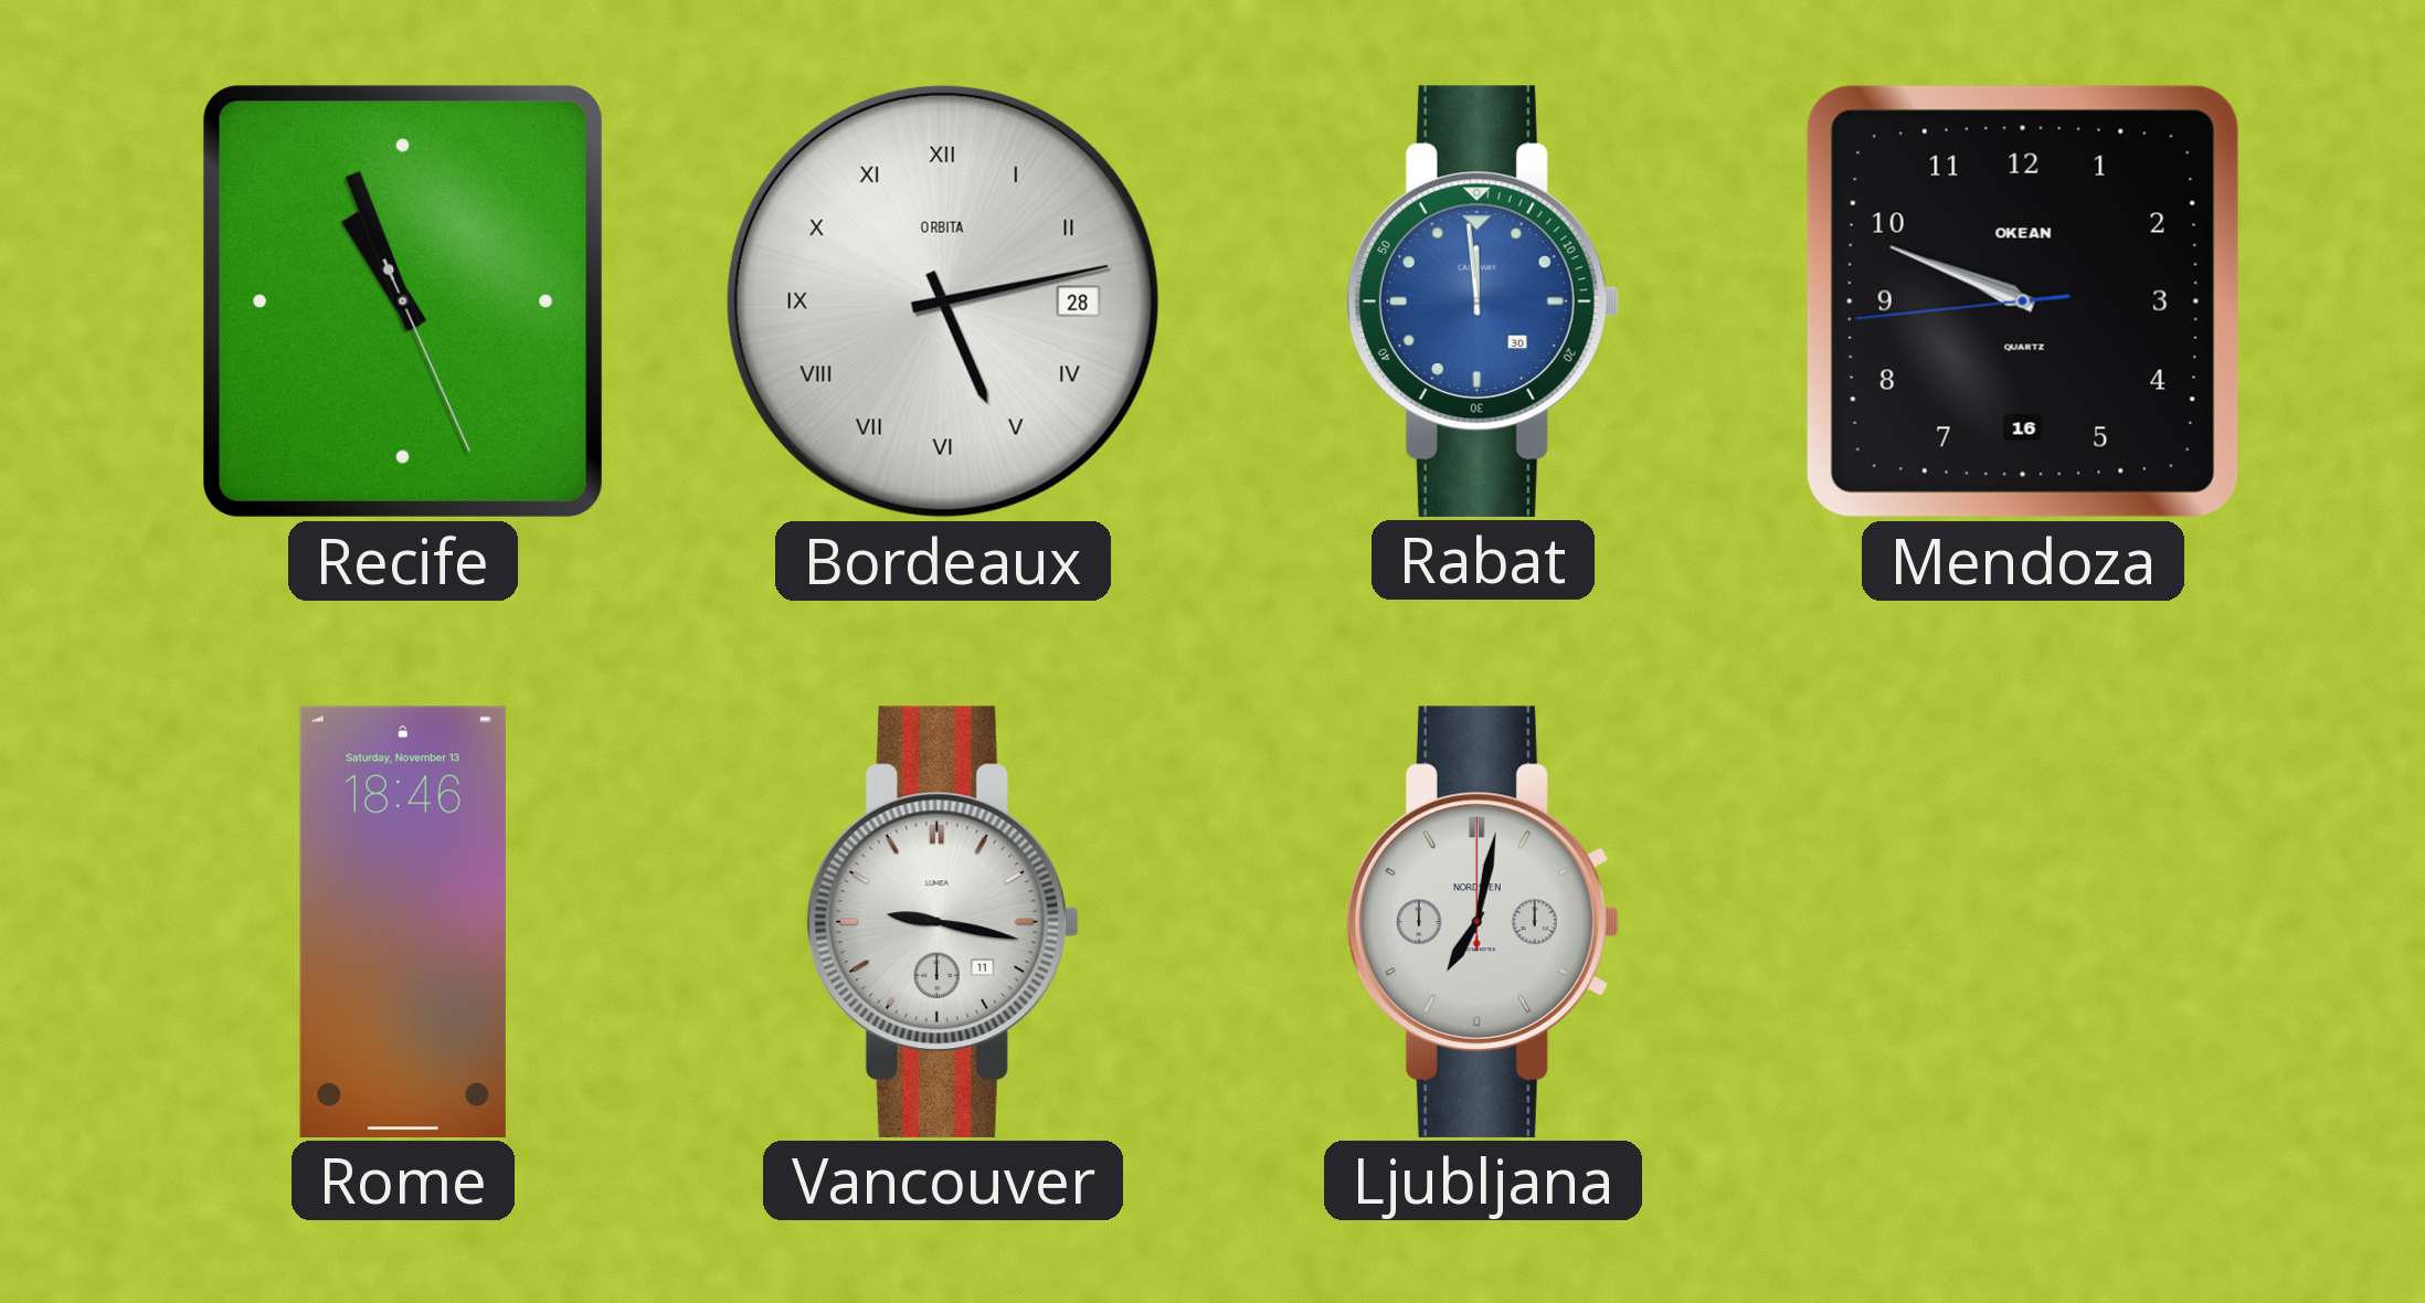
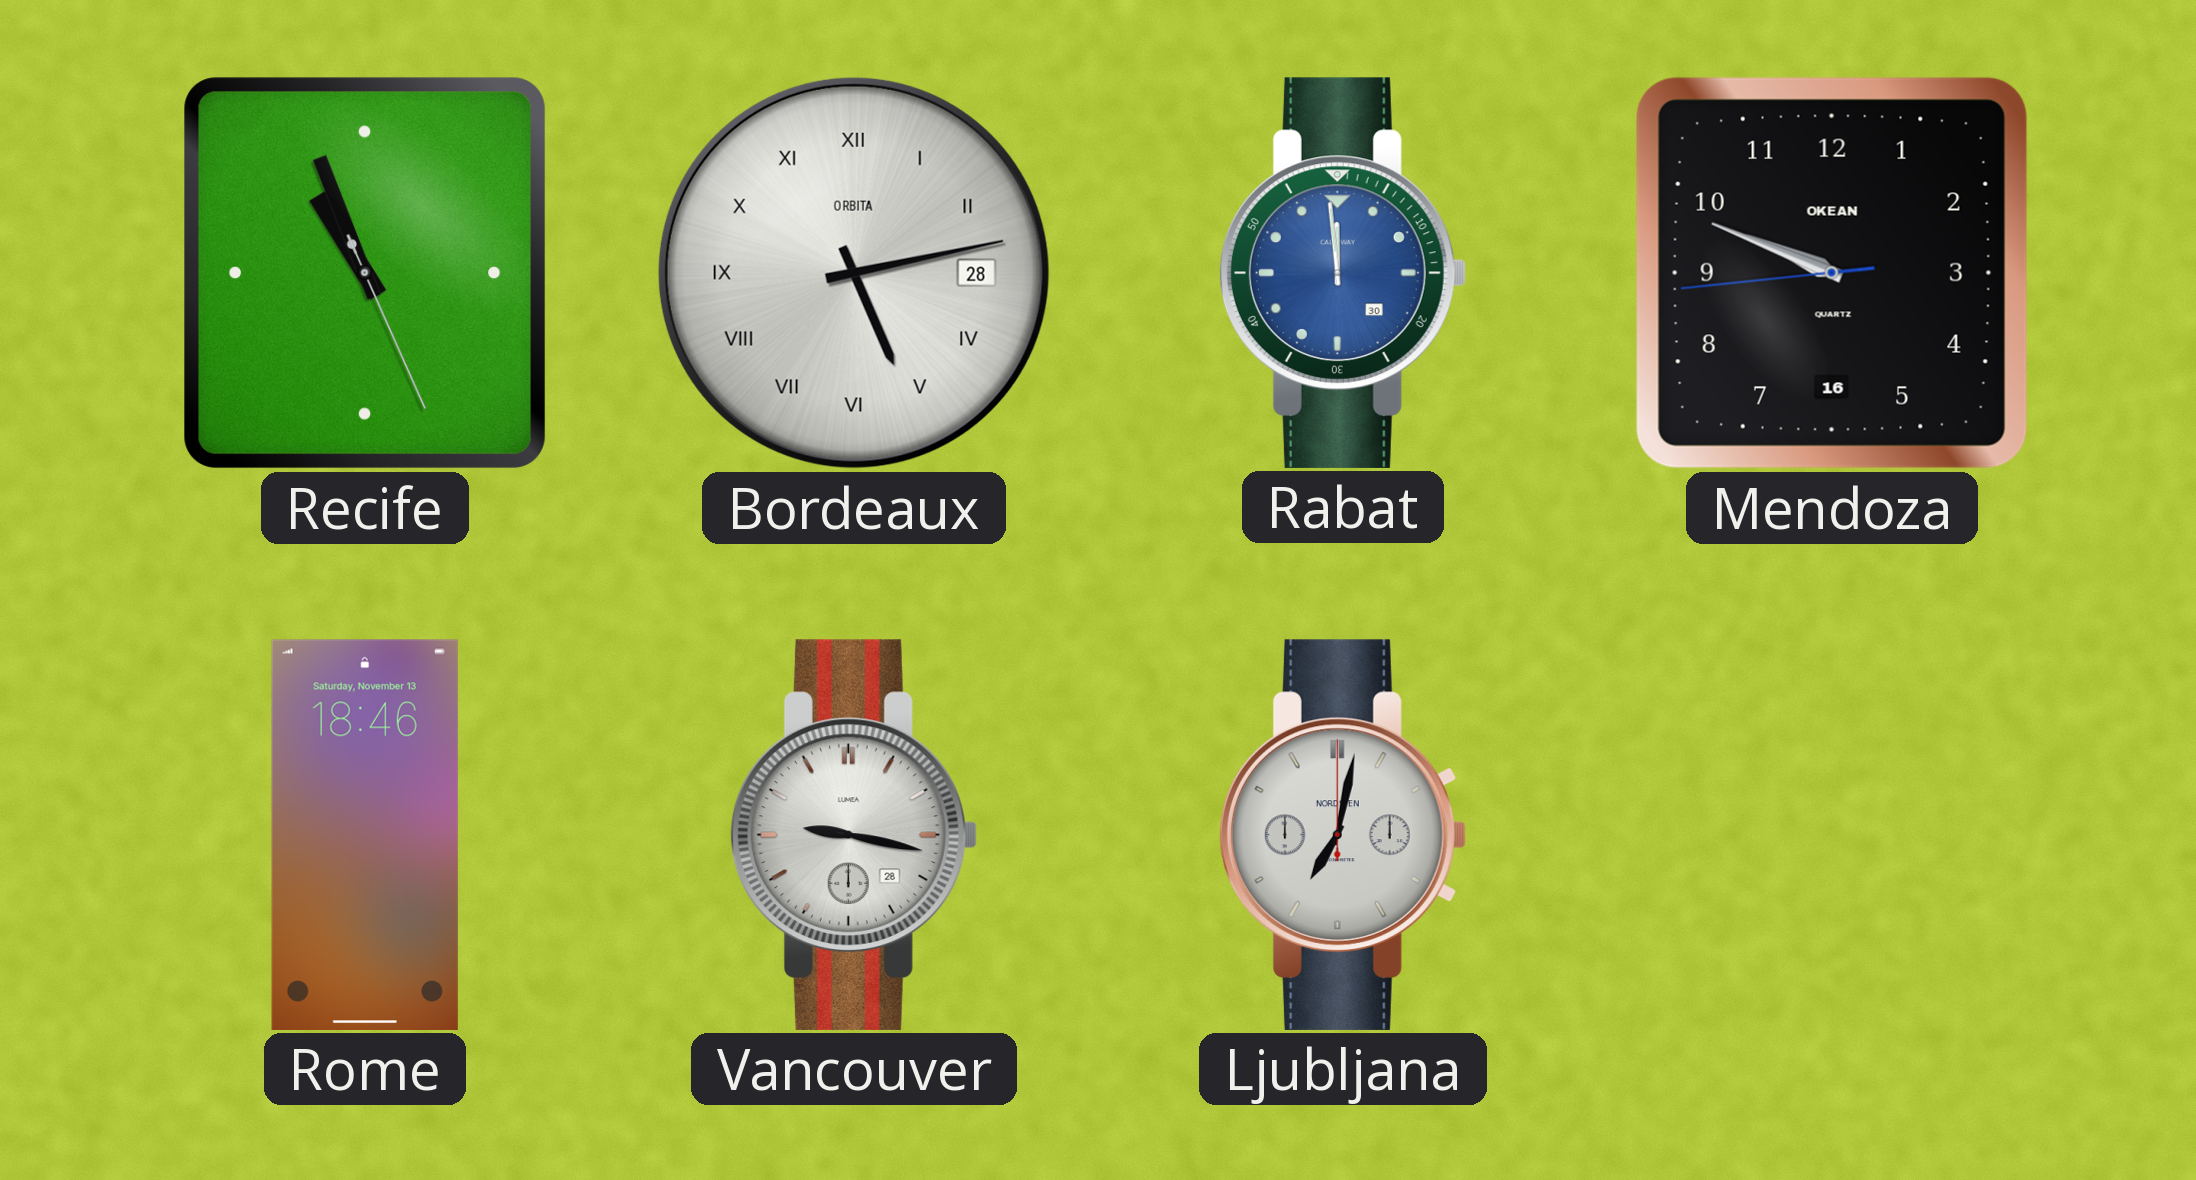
Vancouver date: 11 -> 28
